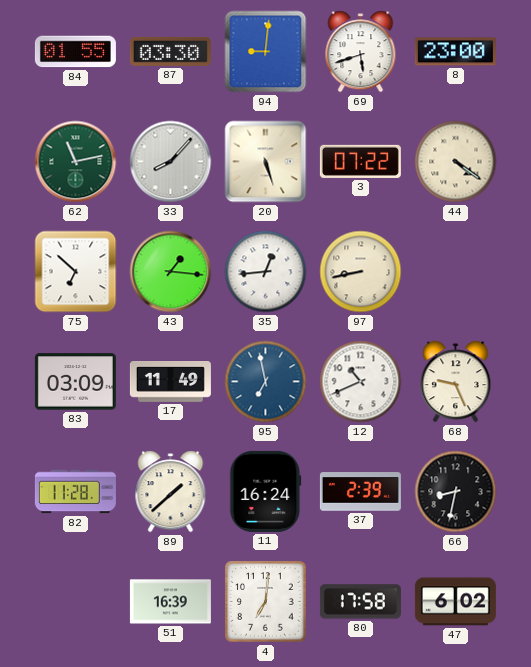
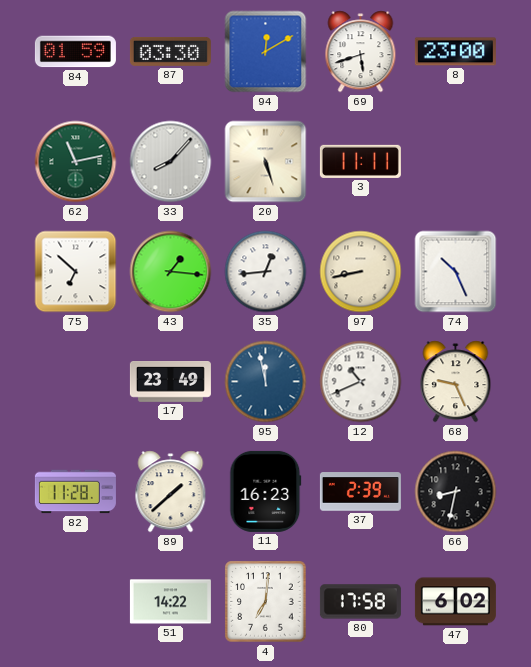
84: 01:55 -> 01:59
94: 9:01 -> 12:10
3: 07:22 -> 11:11
44: 4:21 -> none
74: none -> 10:26
83: 03:09 -> none
17: 11:49 -> 23:49
95: 6:58 -> 11:58
11: 16:24 -> 16:23
51: 16:39 -> 14:22
